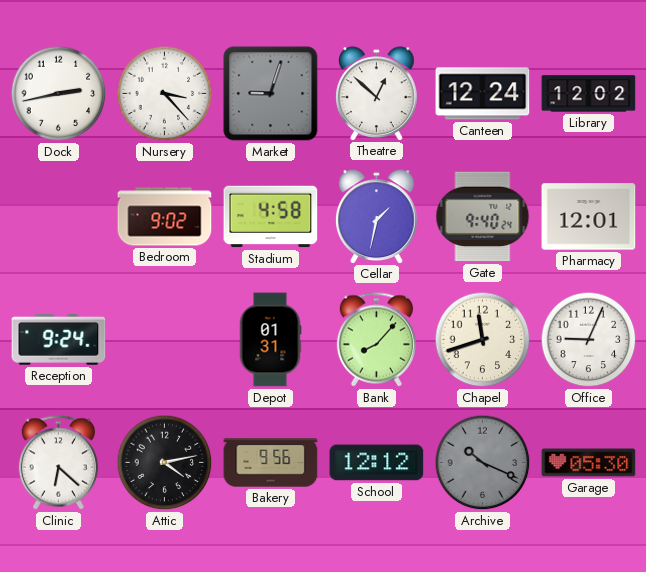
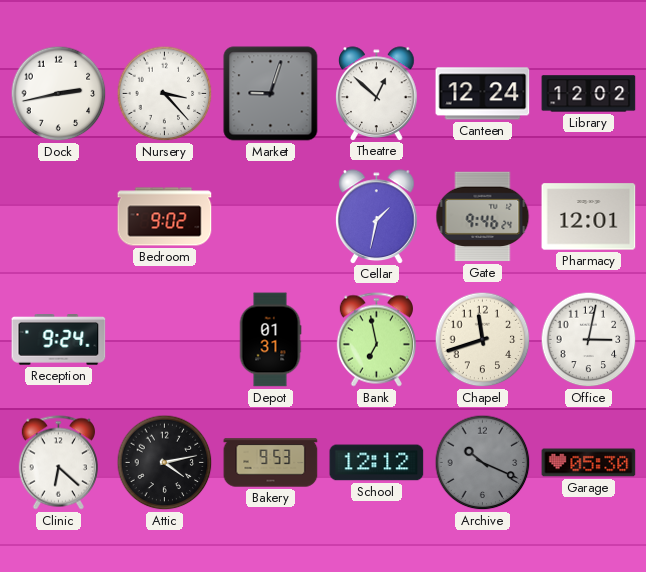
Stadium: 4:58 -> none
Gate: 9:40 -> 9:46
Bank: 8:07 -> 6:58
Office: 9:04 -> 3:02
Bakery: 9:56 -> 9:53
